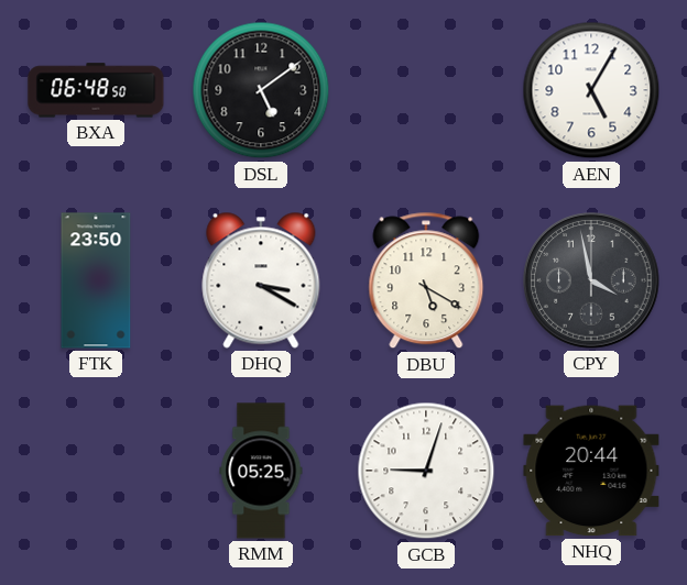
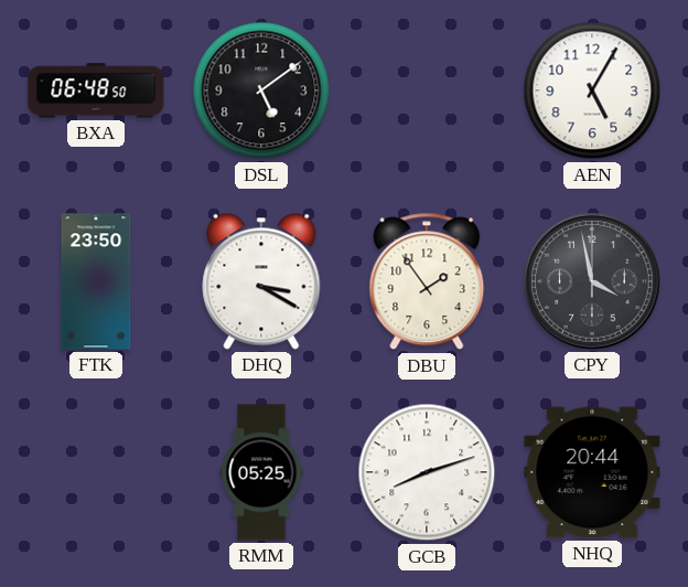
DBU: 5:20 -> 1:54
GCB: 9:03 -> 8:12
